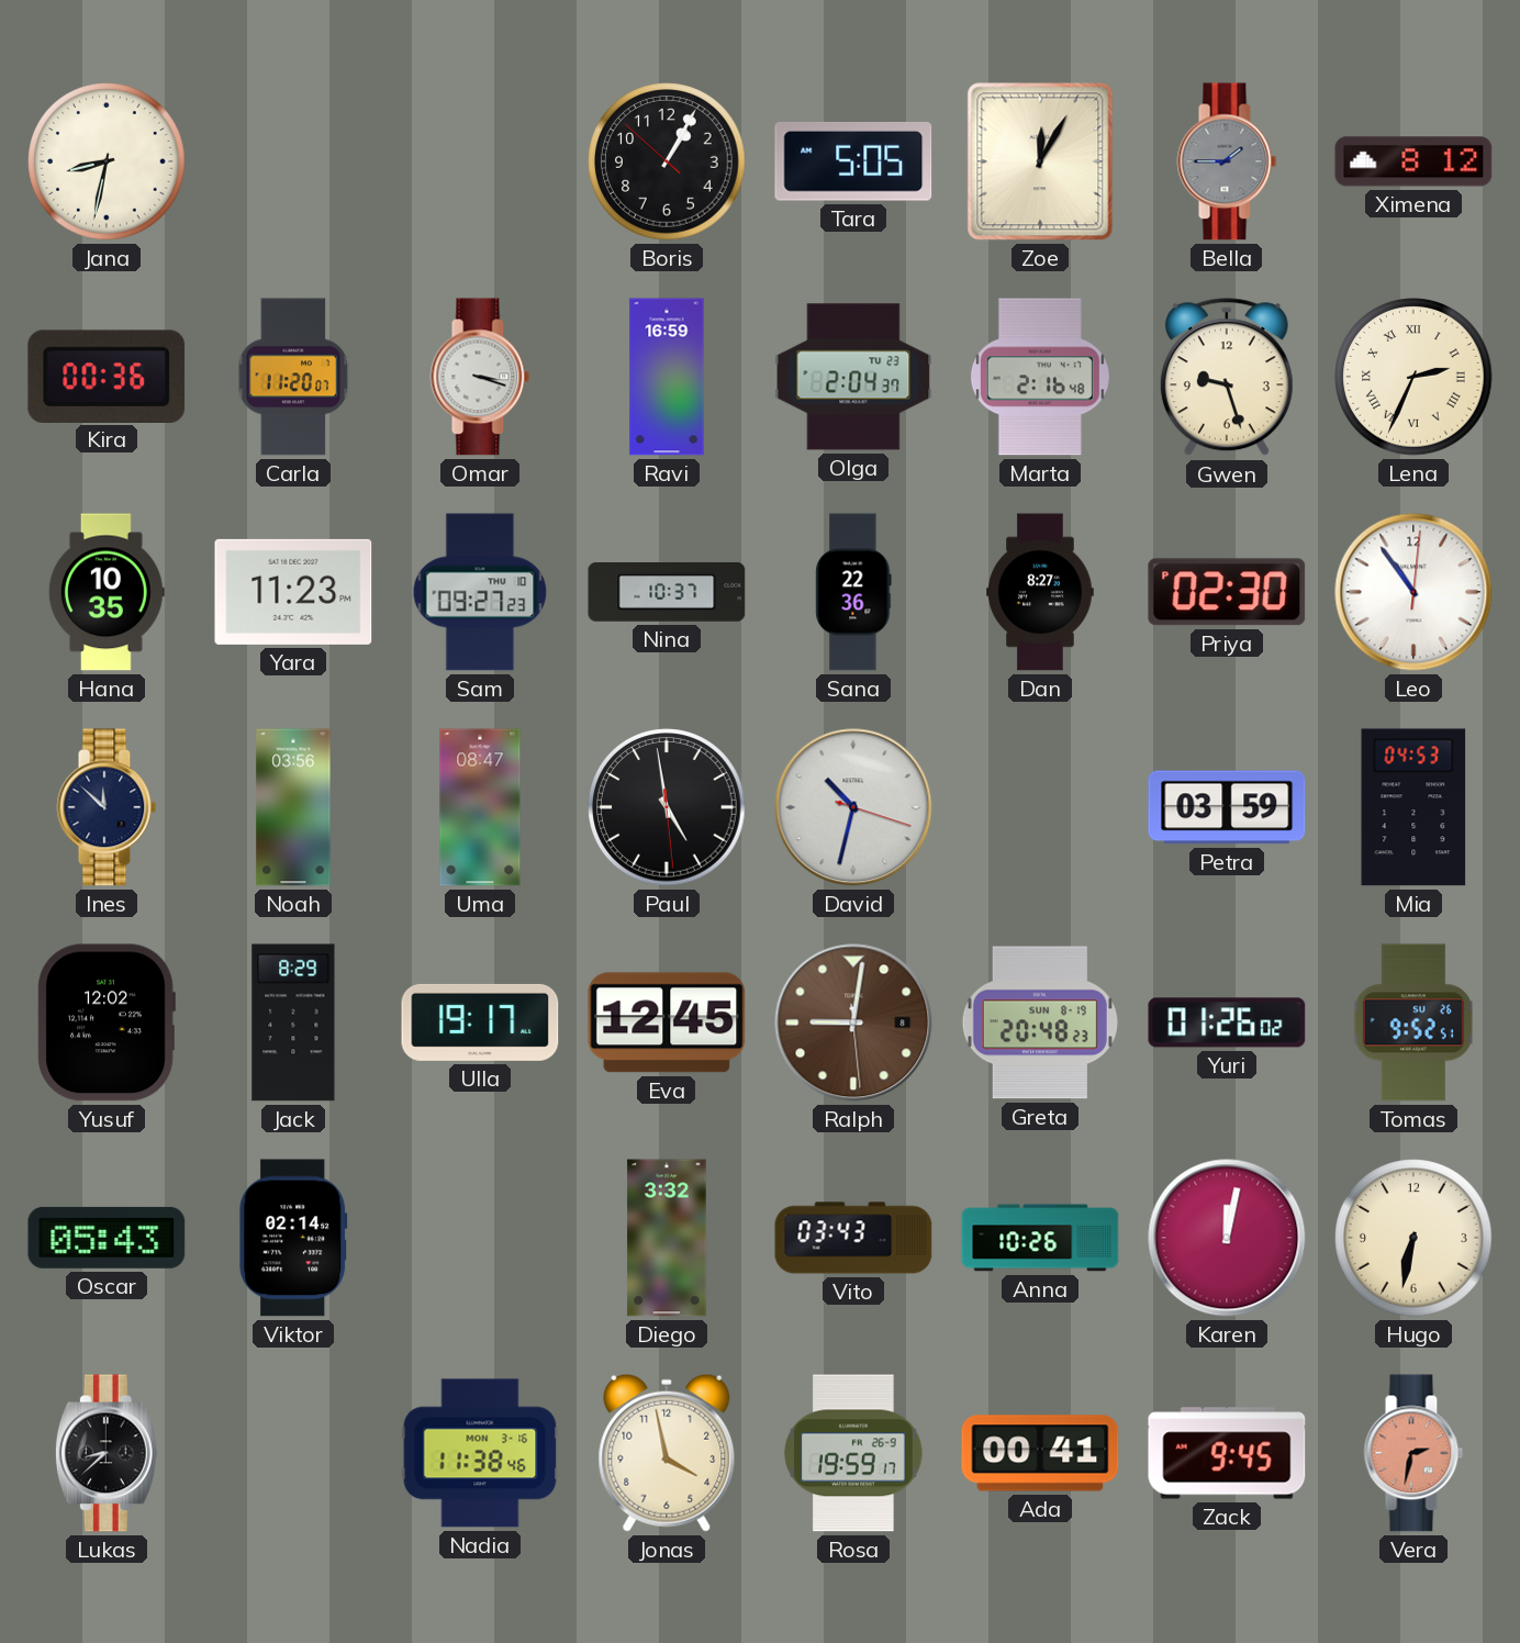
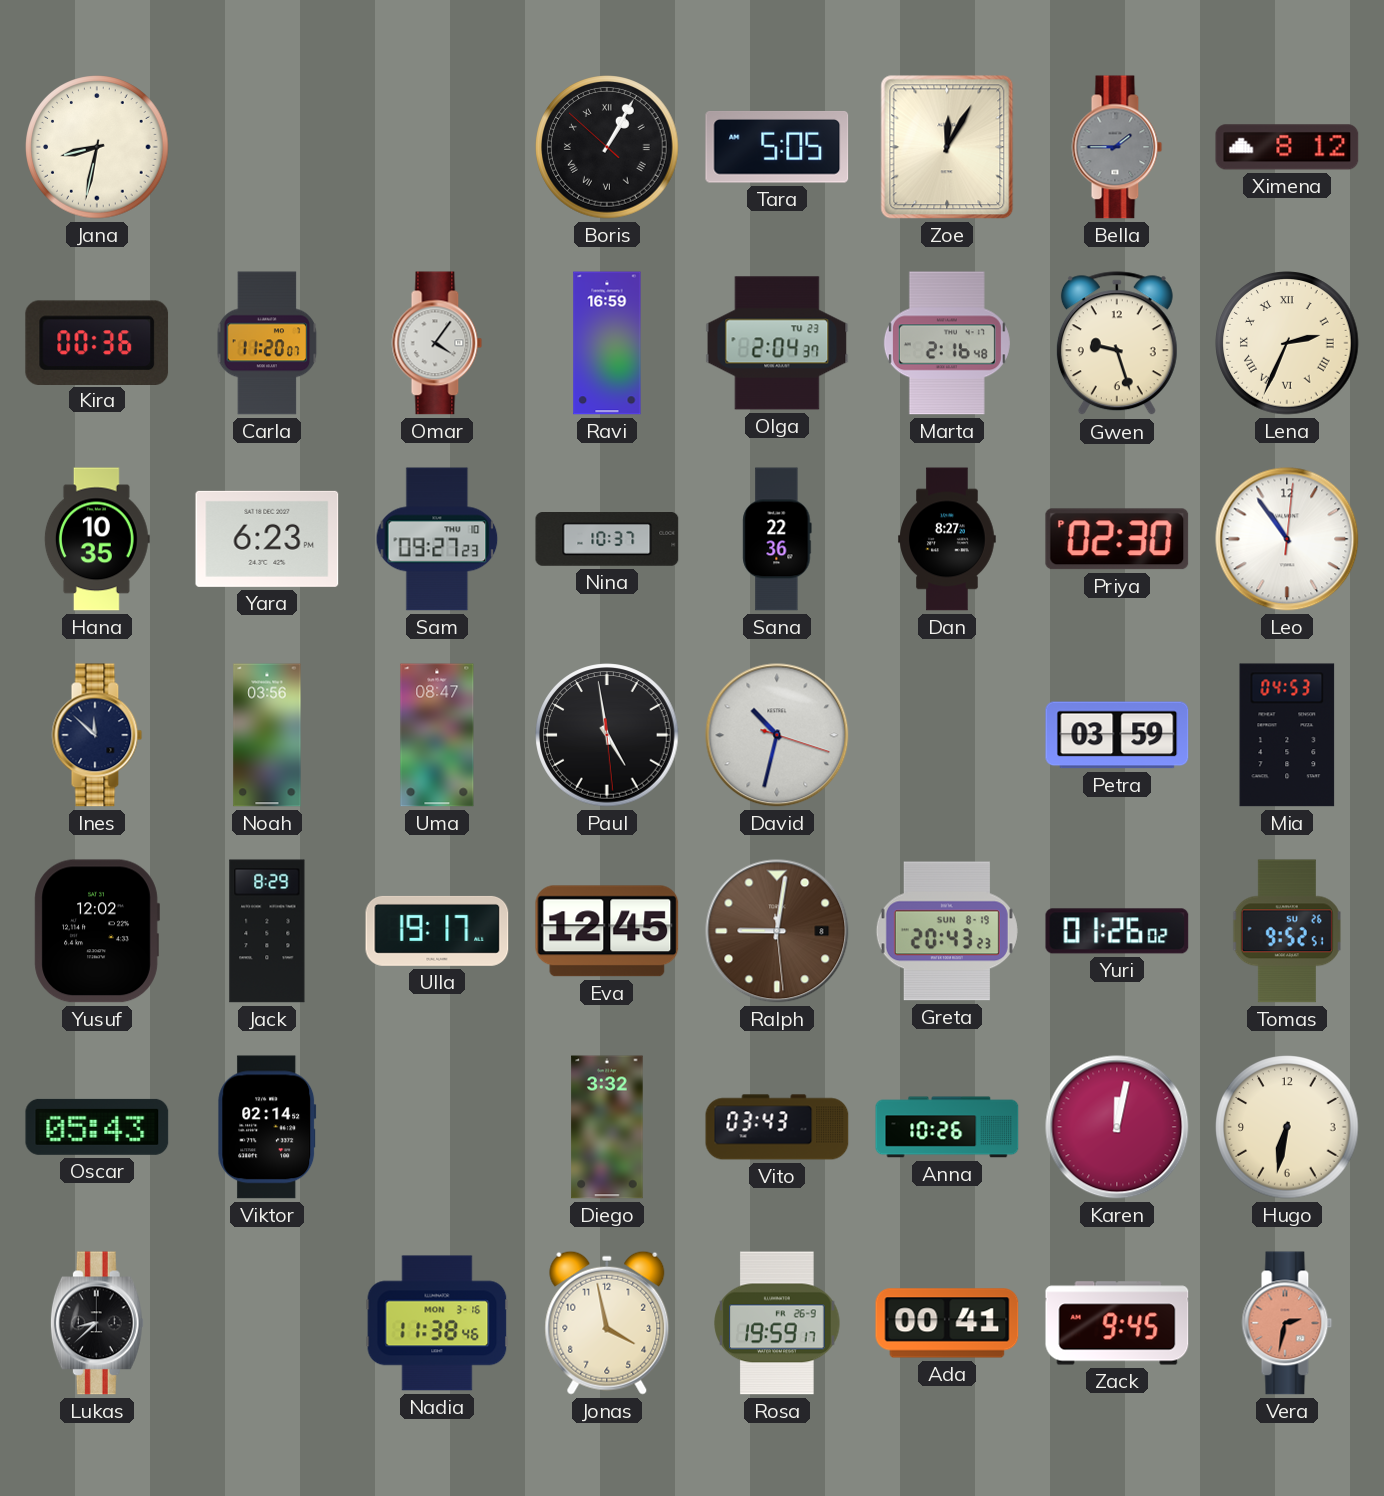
Boris numerals: Arabic -> Roman
Omar: 3:18 -> 4:06
Yara: 11:23 -> 6:23
Greta: 20:48 -> 20:43
